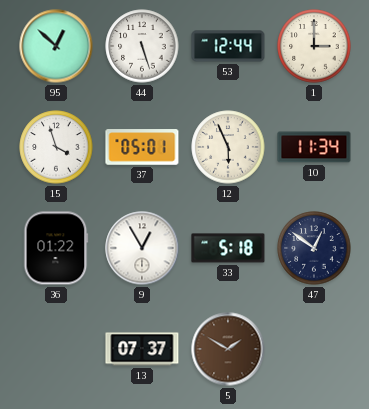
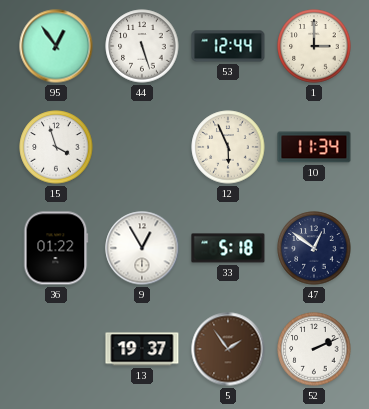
95: 12:52 -> 12:54
37: 05:01 -> none
13: 07:37 -> 19:37
5: 1:50 -> 1:54
52: none -> 2:11
